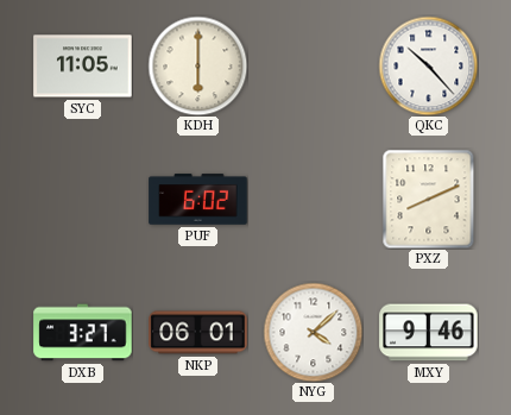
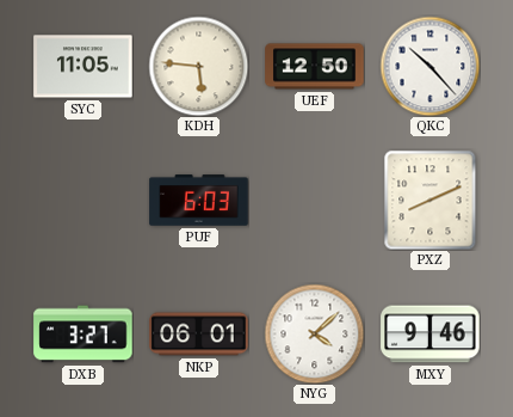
KDH: 6:00 -> 5:46
UEF: none -> 12:50
PUF: 6:02 -> 6:03
